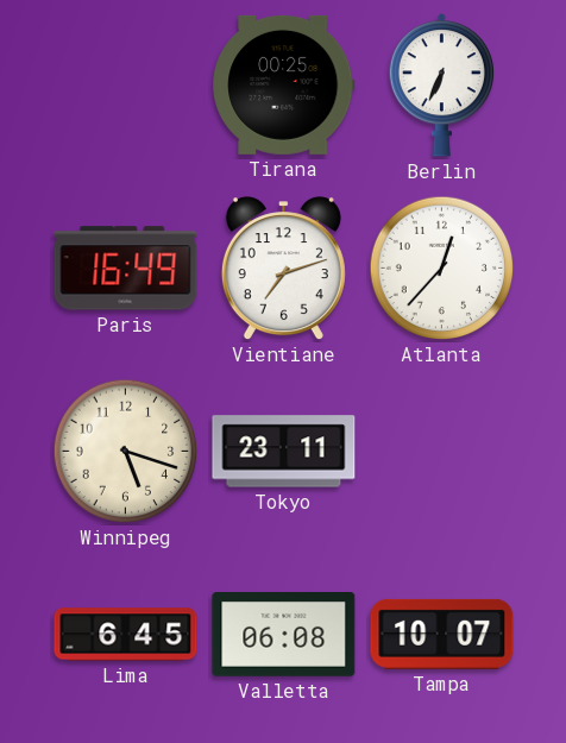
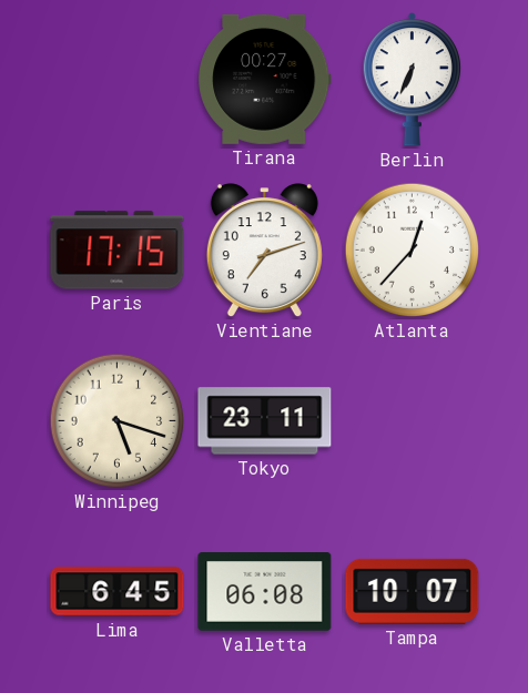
Tirana: 00:25 -> 00:27
Paris: 16:49 -> 17:15
